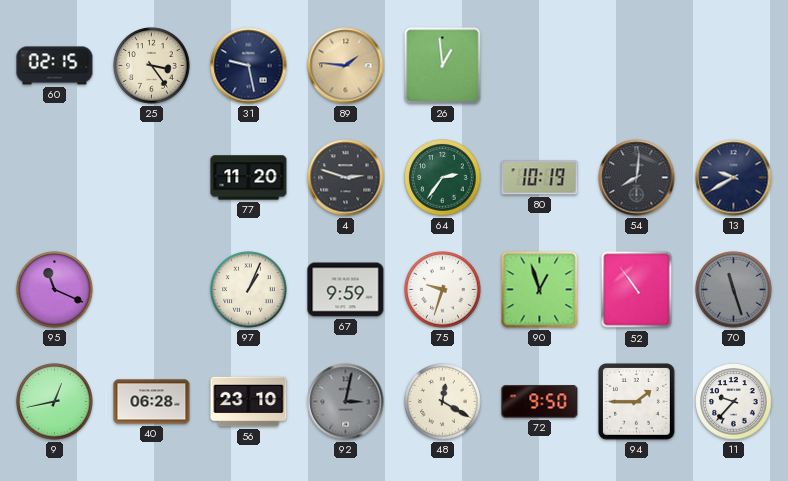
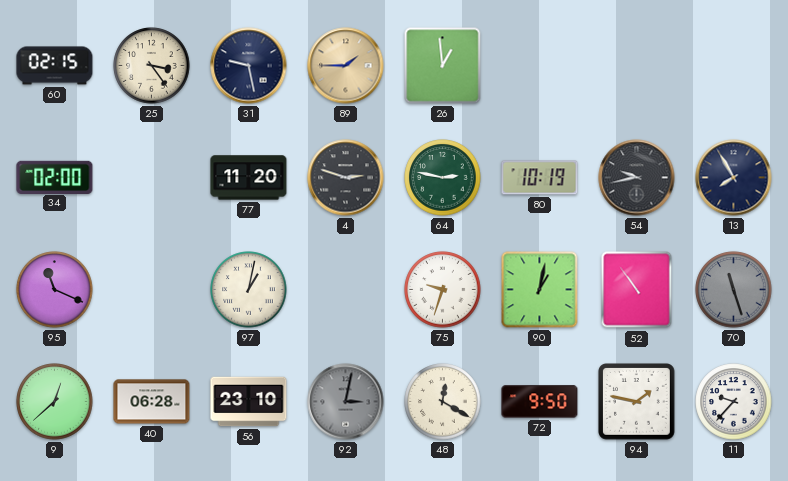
89: 1:46 -> 1:45
34: none -> 02:00
64: 2:36 -> 2:47
54: 8:01 -> 9:43
13: 9:40 -> 7:55
97: 1:04 -> 1:02
67: 9:59 -> none
90: 12:57 -> 1:02
9: 12:43 -> 12:38
94: 1:45 -> 1:47
